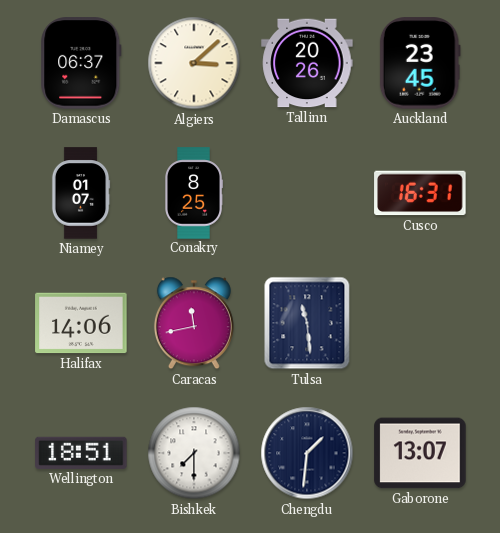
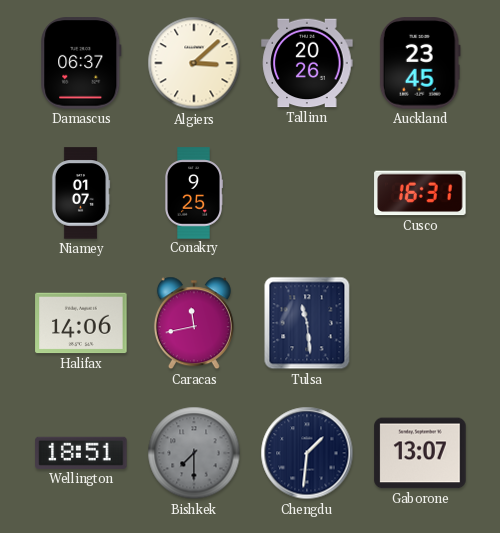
Conakry: 8:25 -> 9:25
Bishkek dial: white -> grey
